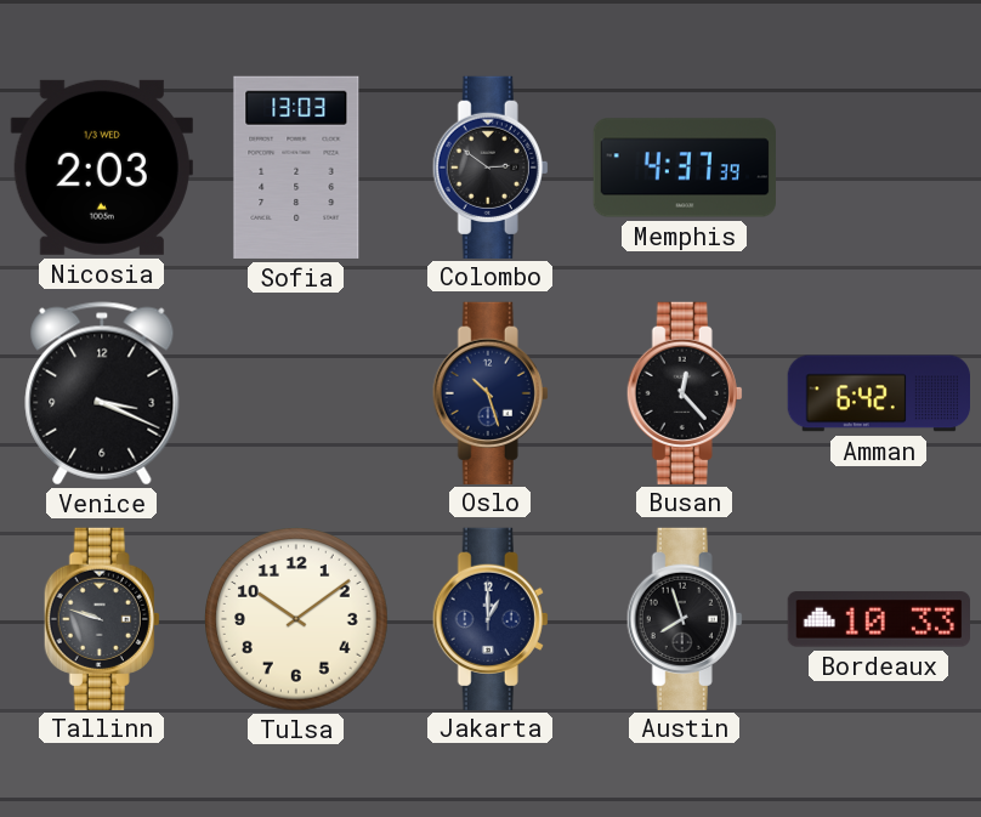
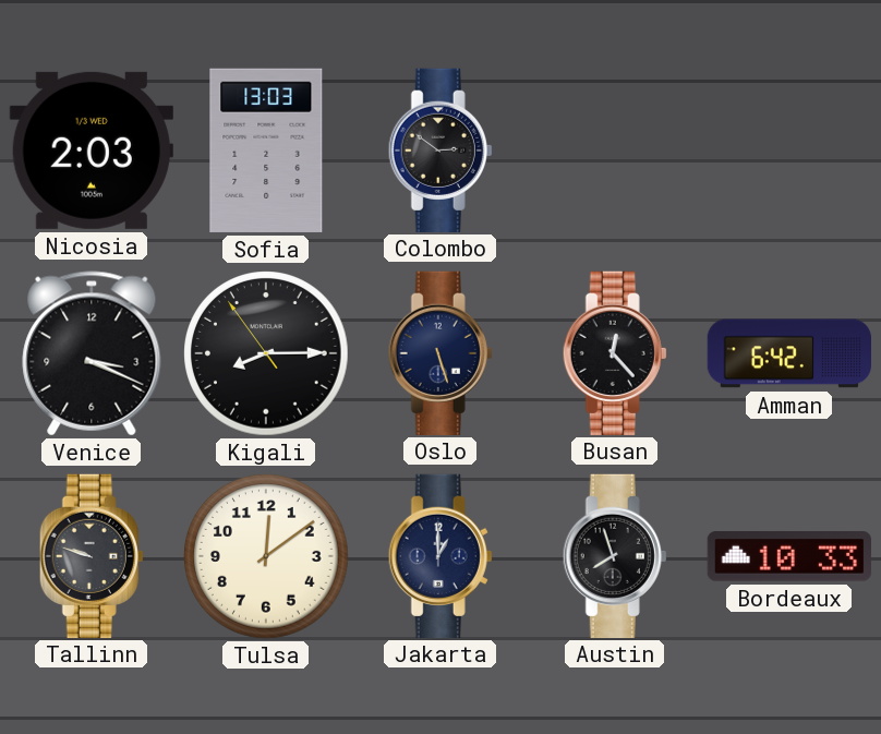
Memphis: 4:37 -> none
Kigali: none -> 8:14
Oslo: 10:27 -> 5:27
Tulsa: 10:09 -> 12:09
